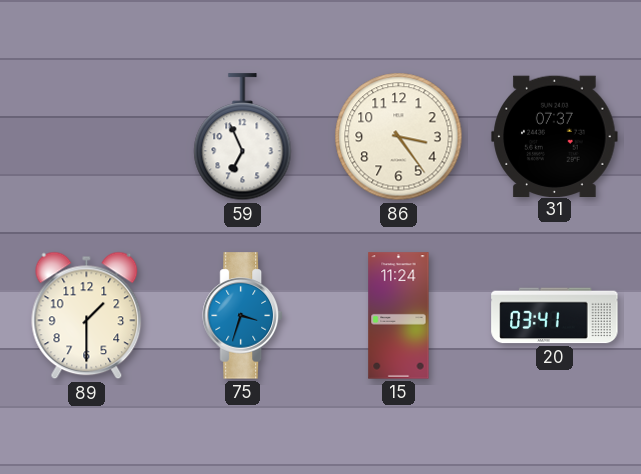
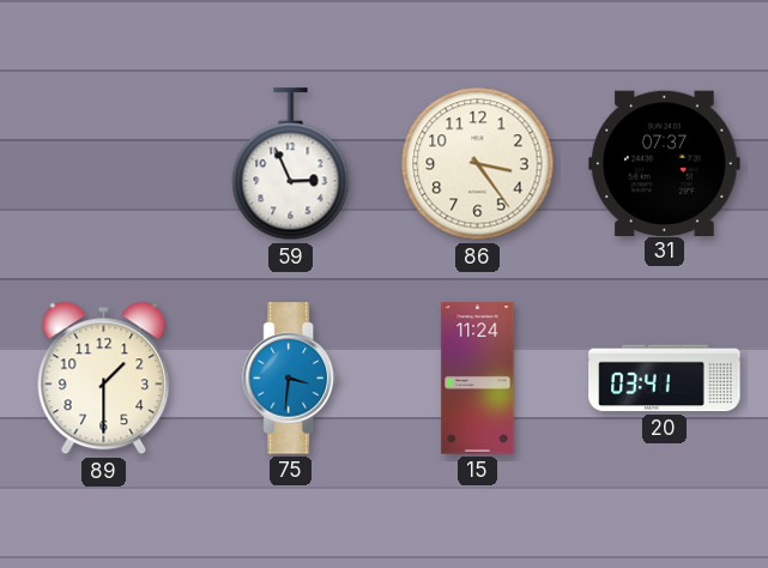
59: 6:56 -> 2:56
75: 3:33 -> 3:31
